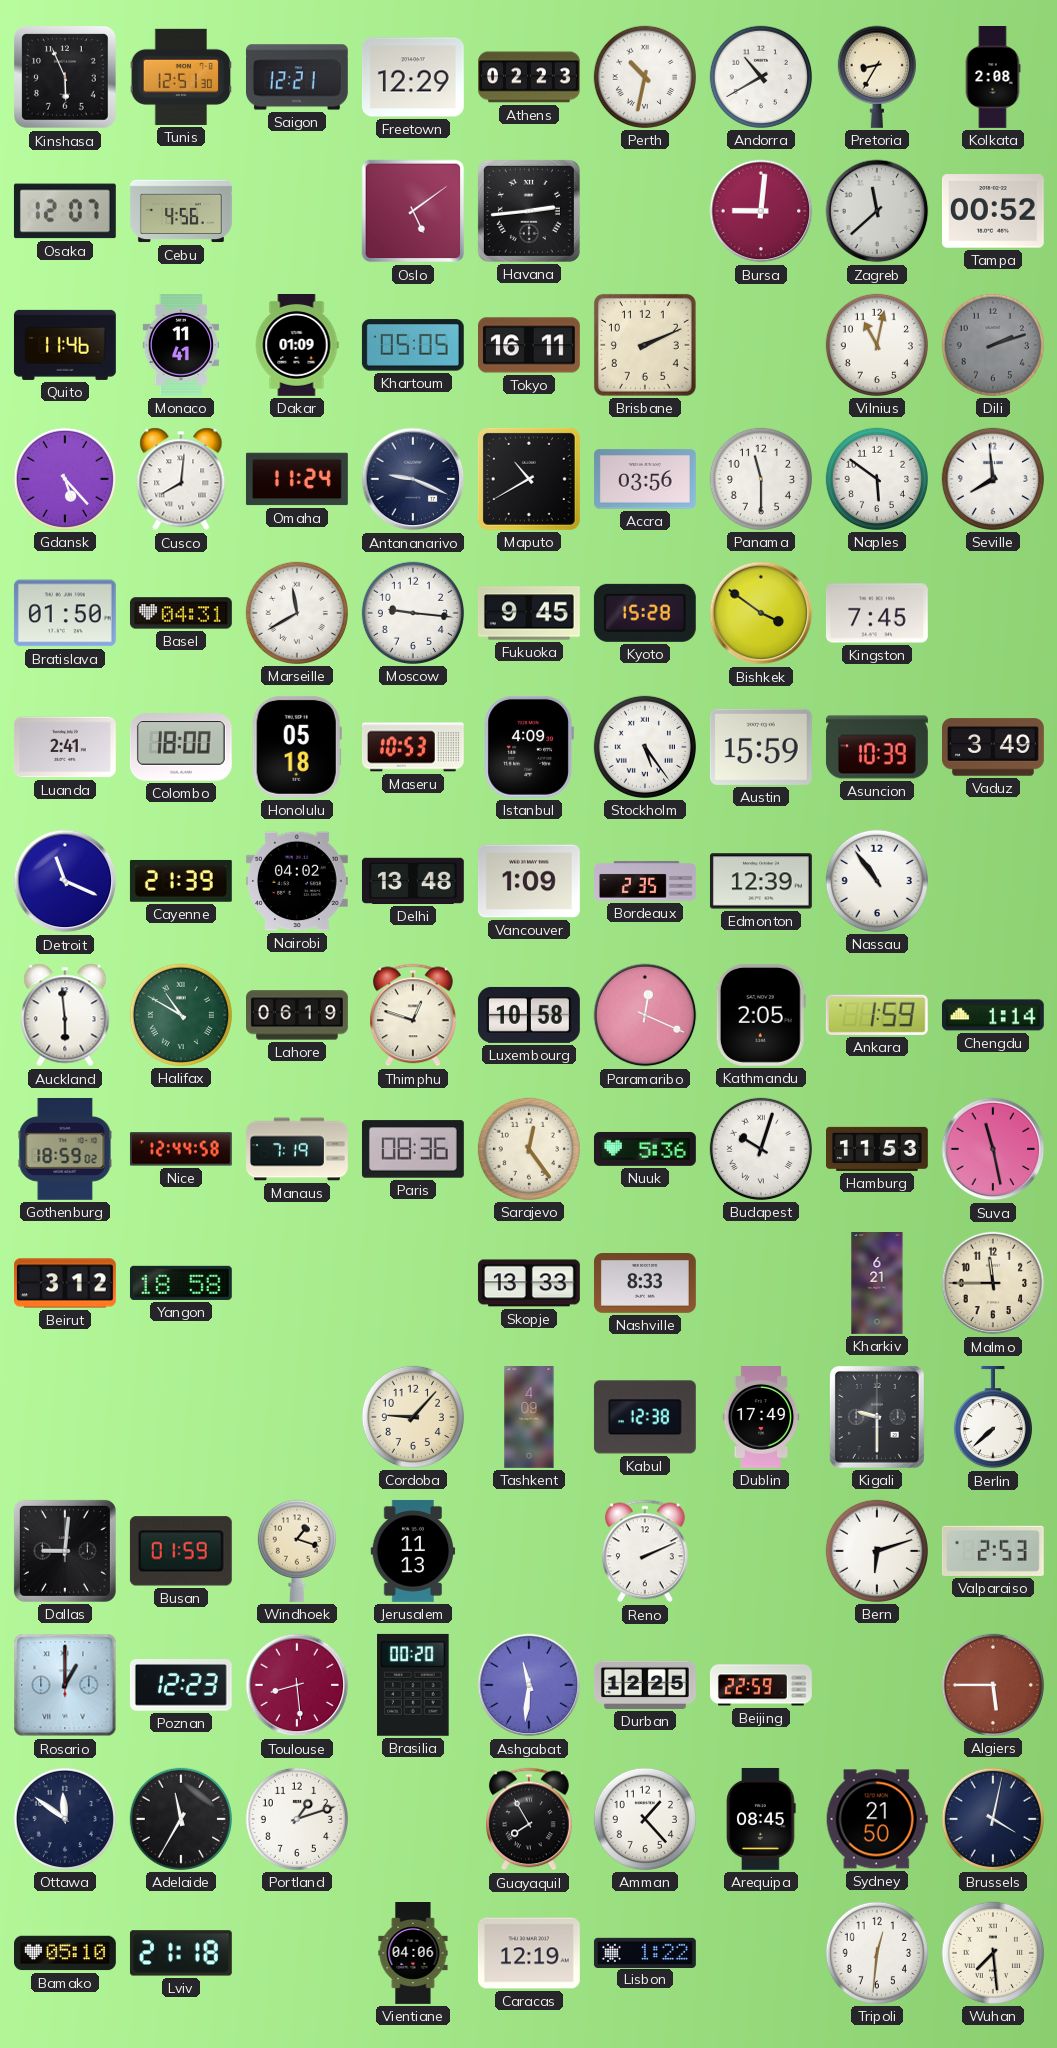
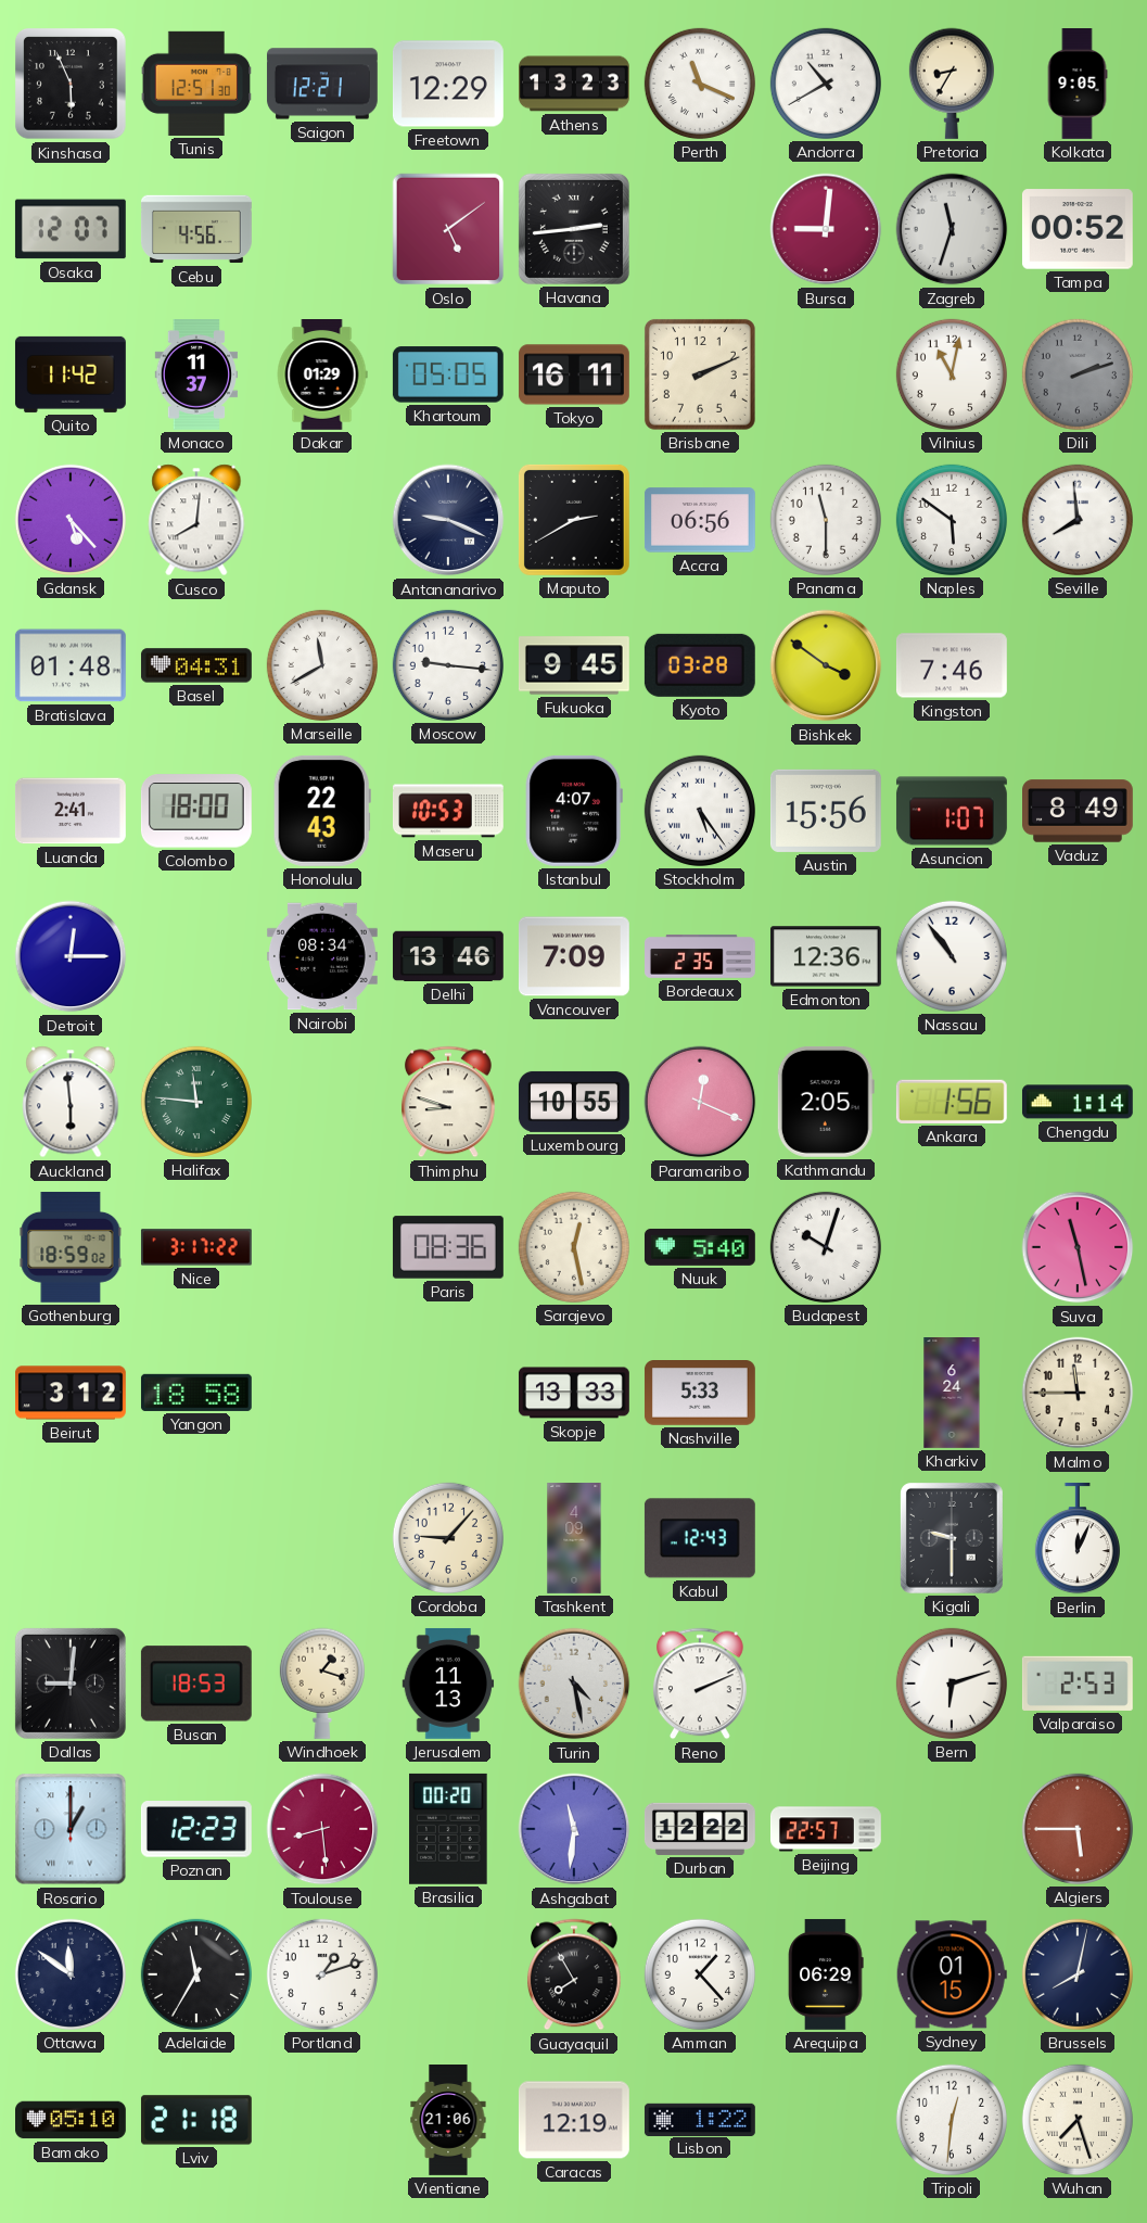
Athens: 02:23 -> 13:23
Perth: 10:32 -> 11:19
Kolkata: 2:08 -> 9:05
Zagreb: 11:38 -> 11:33
Quito: 11:46 -> 11:42
Monaco: 11:41 -> 11:37
Dakar: 01:09 -> 01:29
Omaha: 11:24 -> none
Maputo: 10:40 -> 2:40
Accra: 03:56 -> 06:56
Bratislava: 01:50 -> 01:48
Kyoto: 15:28 -> 03:28
Kingston: 7:45 -> 7:46
Honolulu: 05:18 -> 22:43
Istanbul: 4:09 -> 4:07
Austin: 15:59 -> 15:56
Asuncion: 10:39 -> 1:07
Vaduz: 3:49 -> 8:49
Detroit: 11:19 -> 12:15
Cayenne: 21:39 -> none
Nairobi: 04:02 -> 08:34
Delhi: 13:48 -> 13:46
Vancouver: 1:09 -> 7:09
Edmonton: 12:39 -> 12:36
Halifax: 10:50 -> 11:46
Lahore: 06:19 -> none
Thimphu: 12:48 -> 8:48
Luxembourg: 10:58 -> 10:55
Ankara: 1:59 -> 1:56
Nice: 12:44 -> 3:17
Manaus: 7:19 -> none
Sarajevo: 12:24 -> 12:28
Nuuk: 5:36 -> 5:40
Hamburg: 11:53 -> none
Nashville: 8:33 -> 5:33
Kharkiv: 6:21 -> 6:24
Kabul: 12:38 -> 12:43
Dublin: 17:49 -> none
Berlin: 7:38 -> 12:04
Busan: 01:59 -> 18:53
Turin: none -> 4:28
Durban: 12:25 -> 12:22
Beijing: 22:59 -> 22:57
Arequipa: 08:45 -> 06:29
Sydney: 21:50 -> 01:15
Brussels: 4:02 -> 8:02
Vientiane: 04:06 -> 21:06
Wuhan: 7:29 -> 7:27
